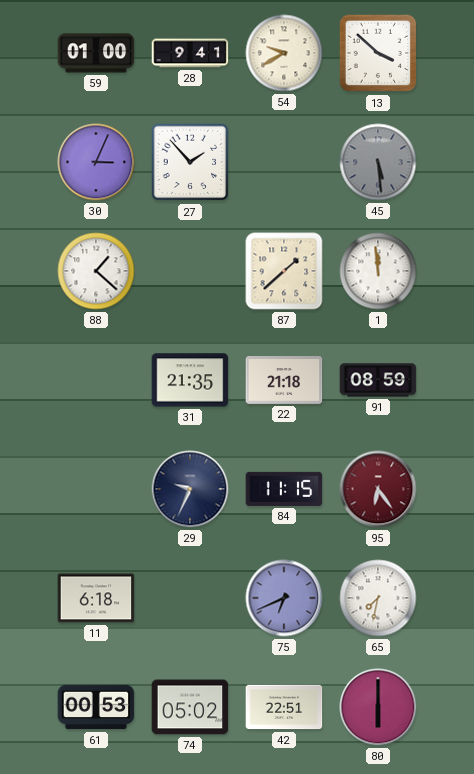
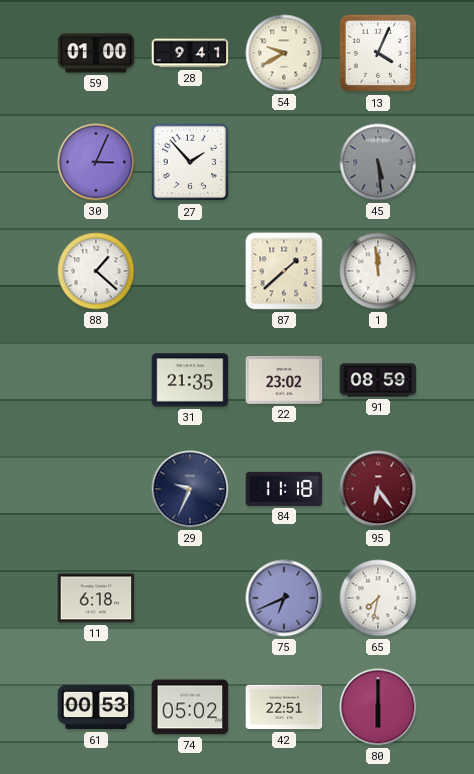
13: 3:52 -> 4:04
22: 21:18 -> 23:02
84: 11:15 -> 11:18
